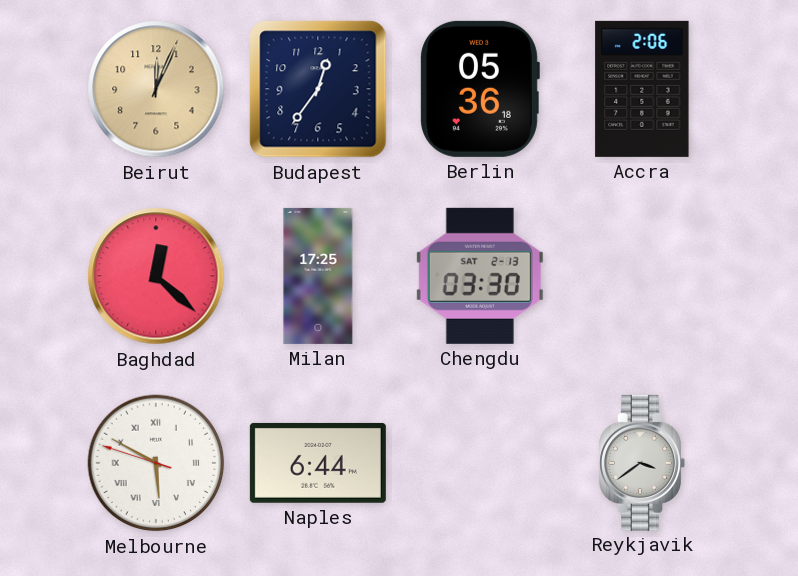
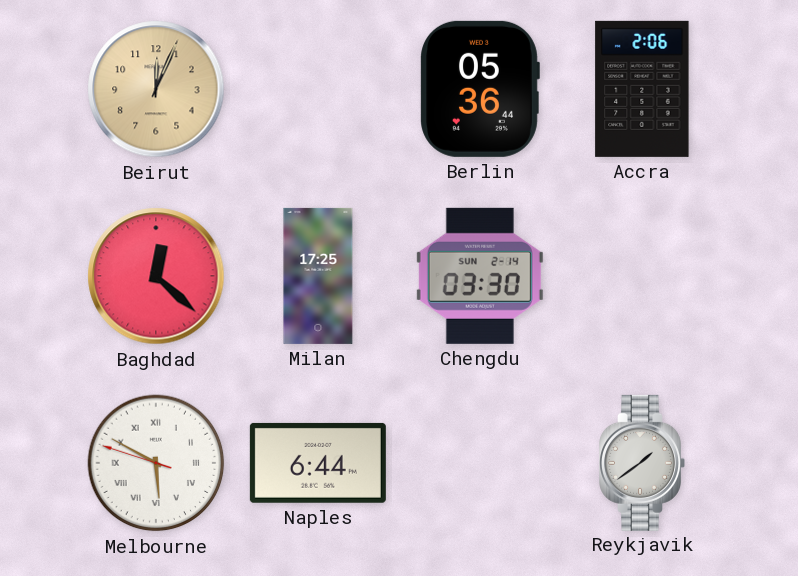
Budapest: 12:36 -> none
Berlin: 05:36:18 -> 05:36:44
Chengdu date: SAT 2-13 -> SUN 2-14
Reykjavik: 3:39 -> 1:39
